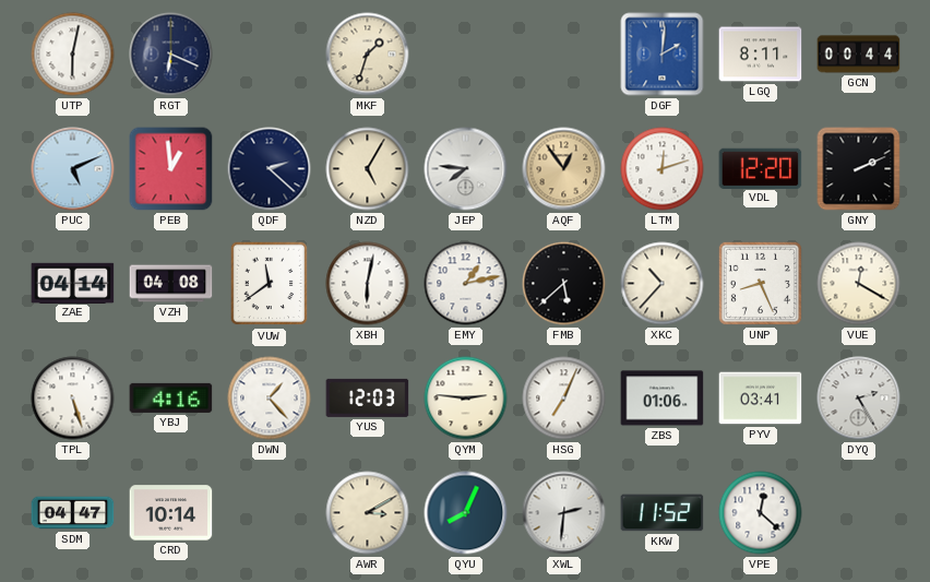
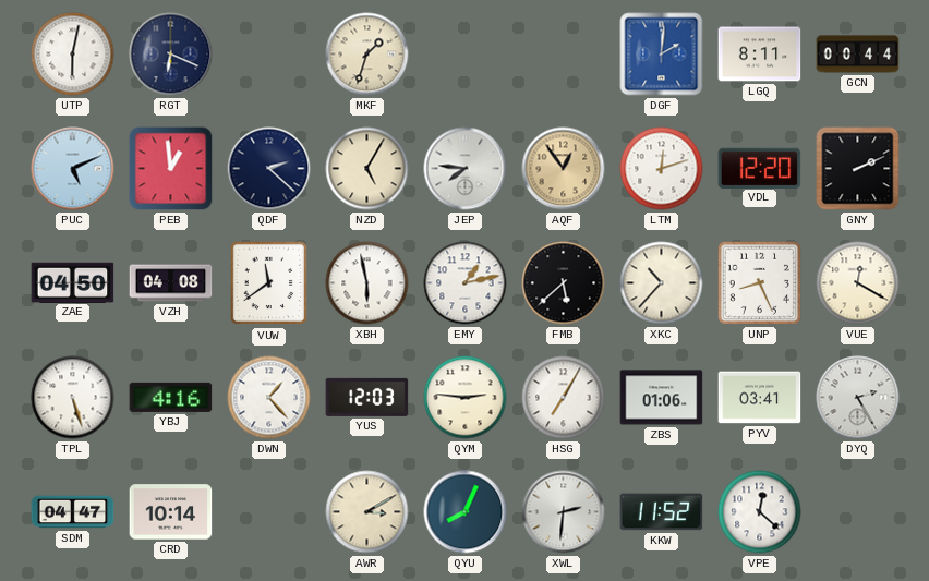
ZAE: 04:14 -> 04:50
XBH: 6:02 -> 5:58
HSG: 7:04 -> 7:05
